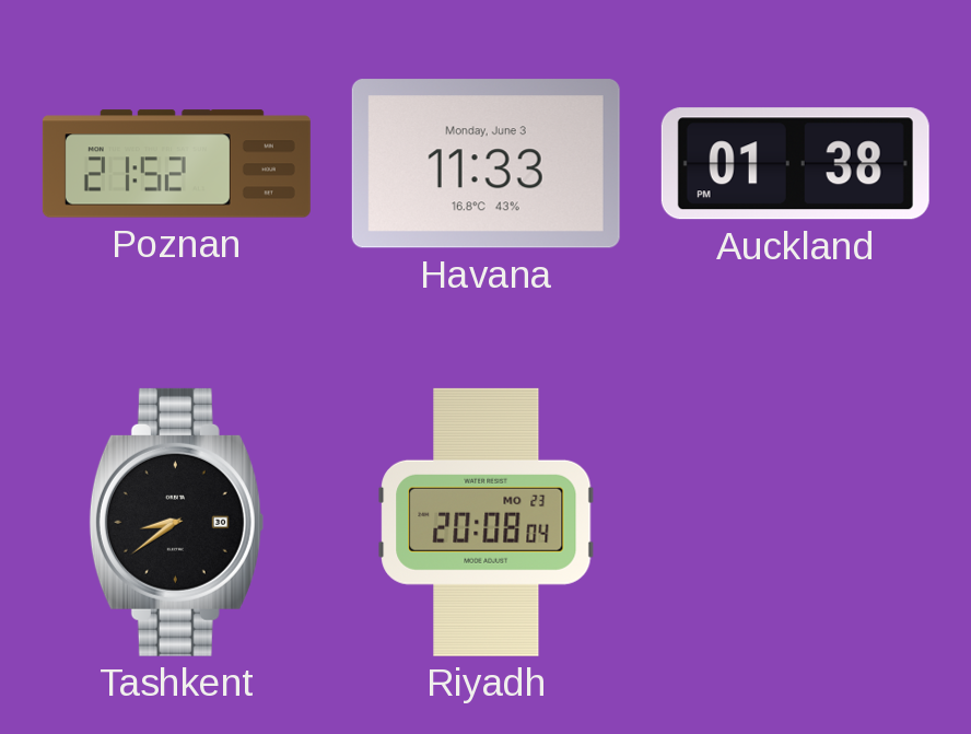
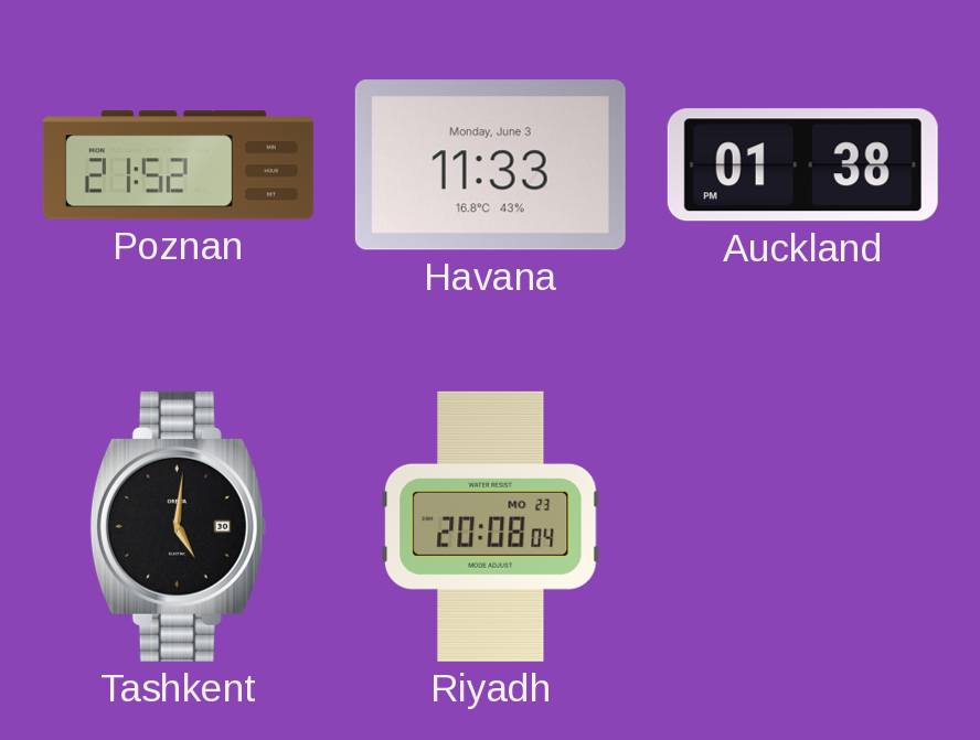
Tashkent: 8:39 -> 5:01
